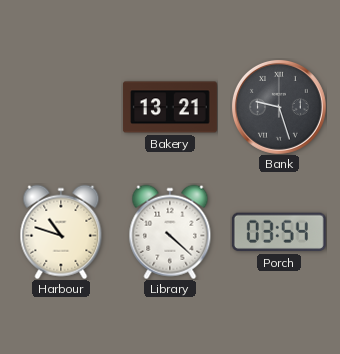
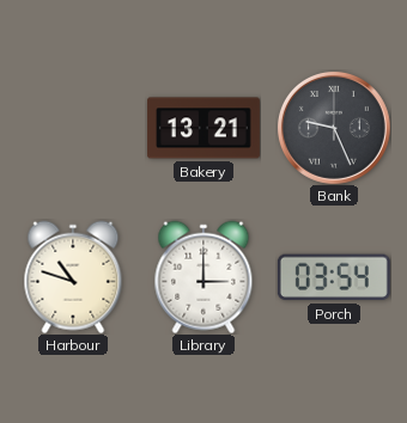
Bank: 9:27 -> 9:26
Library: 4:22 -> 3:00
